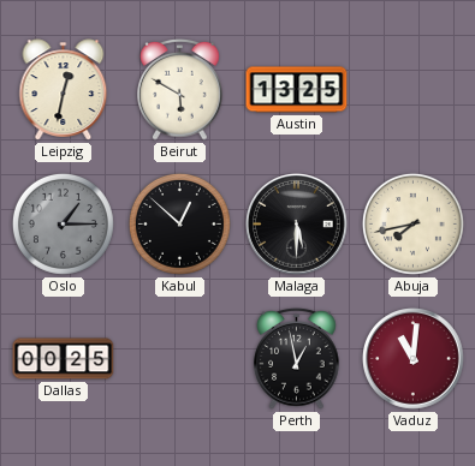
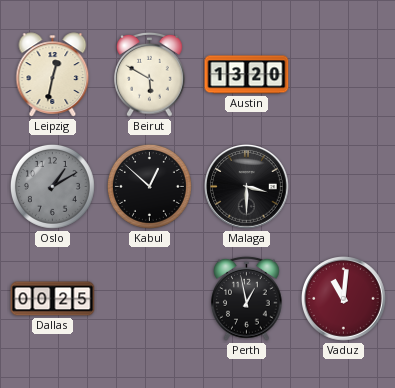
Austin: 13:25 -> 13:20
Oslo: 1:15 -> 1:10
Malaga: 5:30 -> 3:30
Abuja: 7:43 -> none
